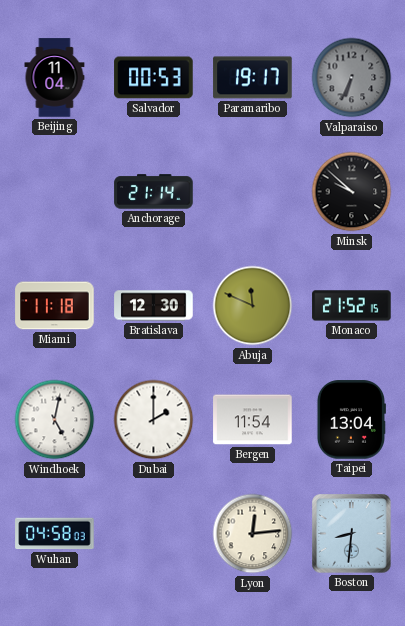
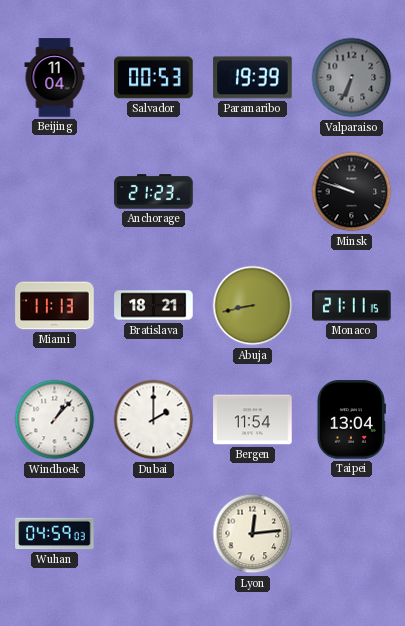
Paramaribo: 19:17 -> 19:39
Anchorage: 21:14 -> 21:23
Minsk: 9:52 -> 9:48
Miami: 11:18 -> 11:13
Bratislava: 12:30 -> 18:21
Abuja: 11:49 -> 8:43
Monaco: 21:52 -> 21:11
Windhoek: 5:02 -> 1:07
Wuhan: 04:58 -> 04:59
Boston: 8:31 -> none
